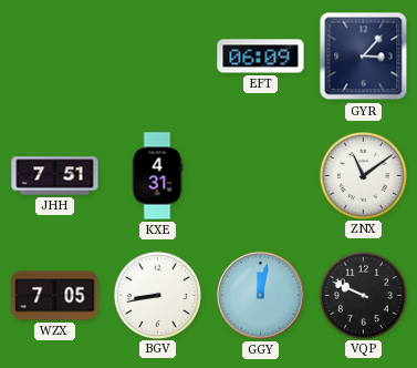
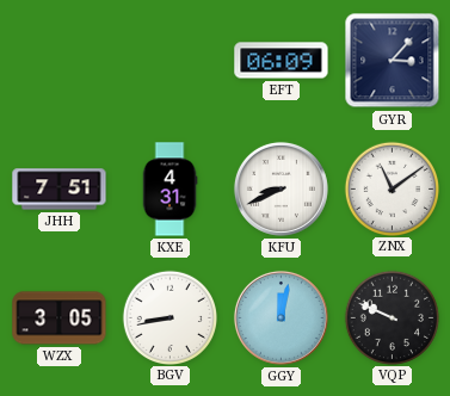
KFU: none -> 8:41
WZX: 7:05 -> 3:05
